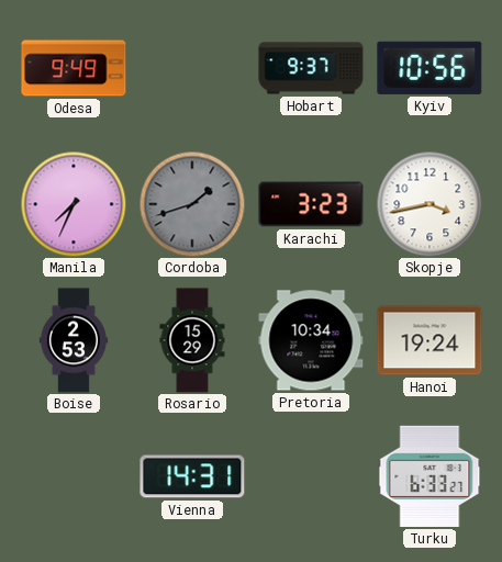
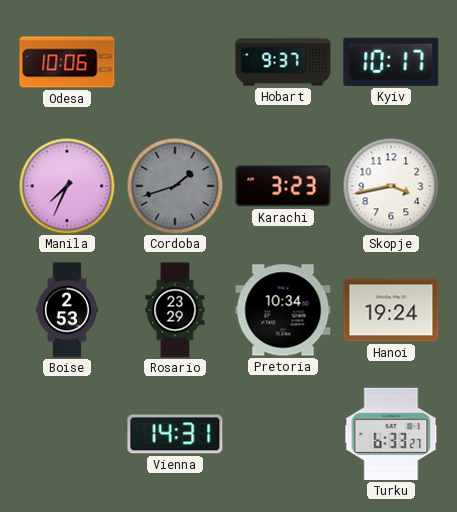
Odesa: 9:49 -> 10:06
Kyiv: 10:56 -> 10:17
Rosario: 15:29 -> 23:29
